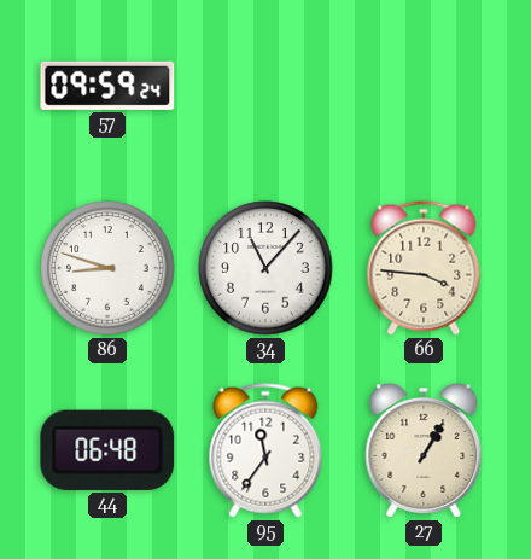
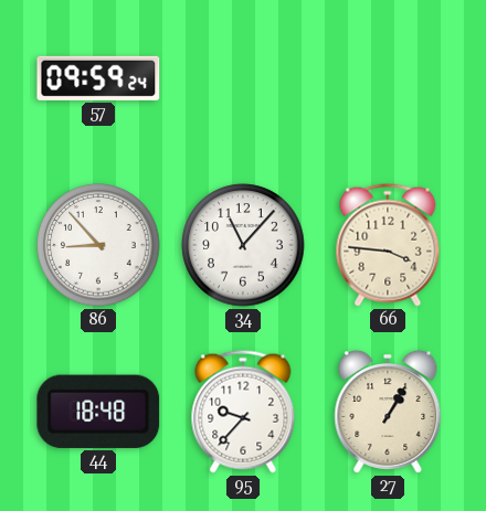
86: 8:48 -> 8:53
44: 06:48 -> 18:48
95: 11:36 -> 9:37
